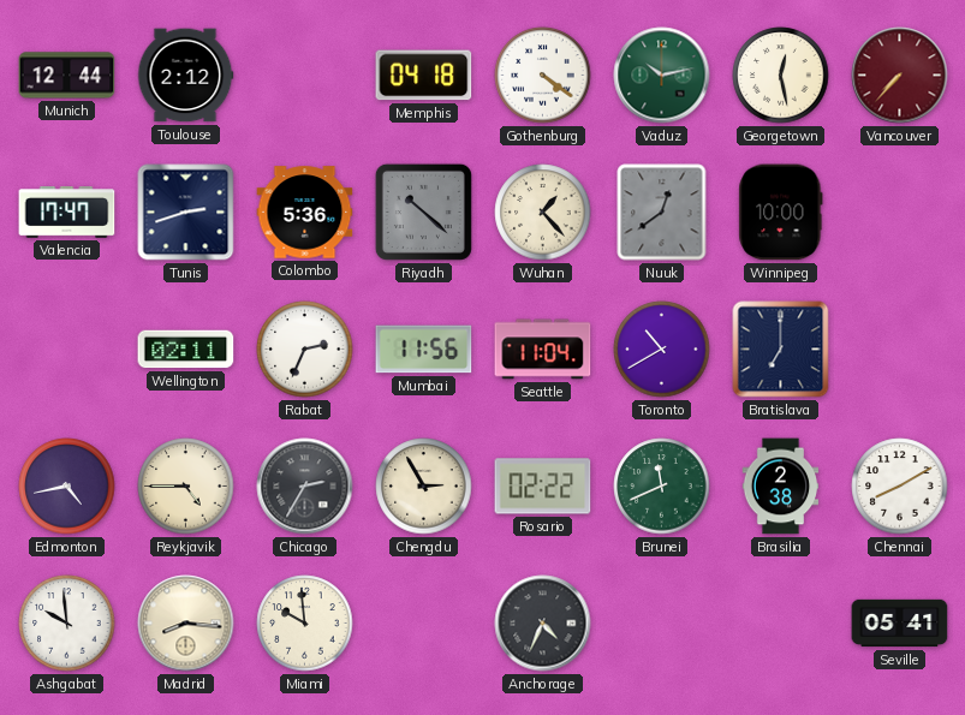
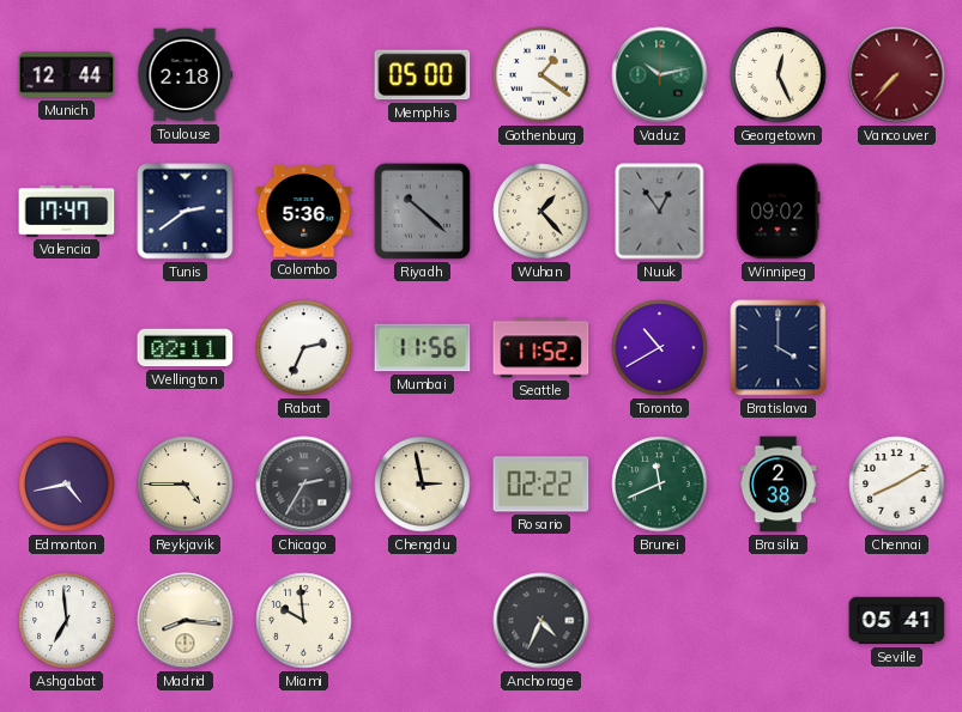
Toulouse: 2:12 -> 2:18
Memphis: 04:18 -> 05:00
Gothenburg: 4:21 -> 1:21
Georgetown: 12:28 -> 12:26
Tunis: 2:42 -> 2:39
Nuuk: 12:39 -> 12:54
Winnipeg: 10:00 -> 09:02
Seattle: 11:04 -> 11:52
Bratislava: 7:00 -> 4:00
Chengdu: 2:55 -> 2:58
Ashgabat: 9:59 -> 6:59
